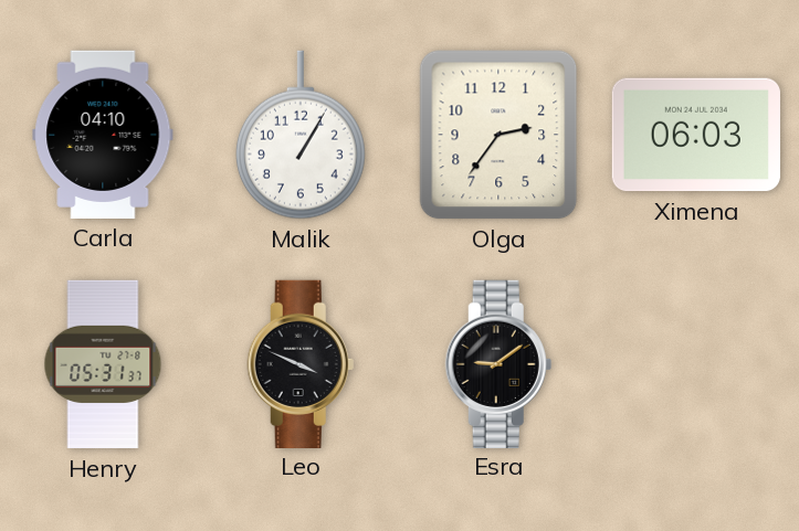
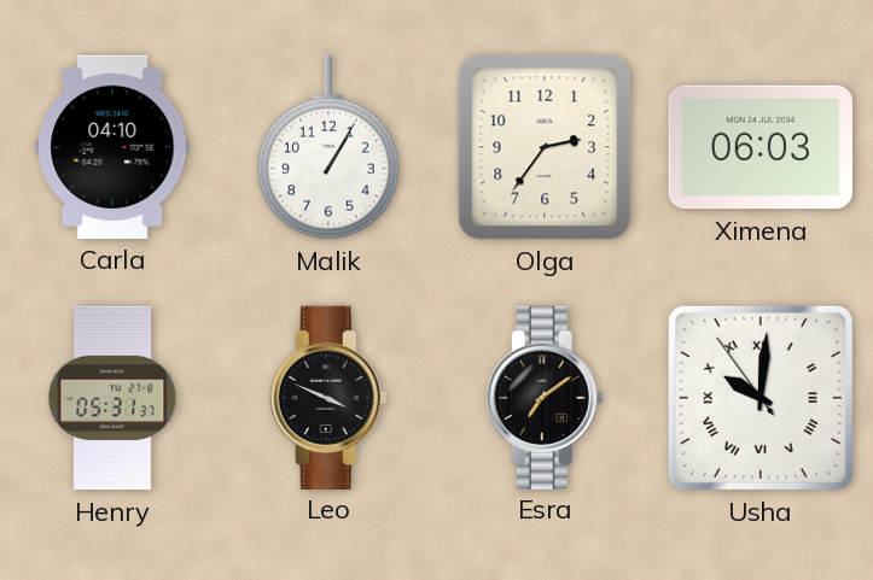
Esra: 9:09 -> 7:09
Usha: none -> 10:00
